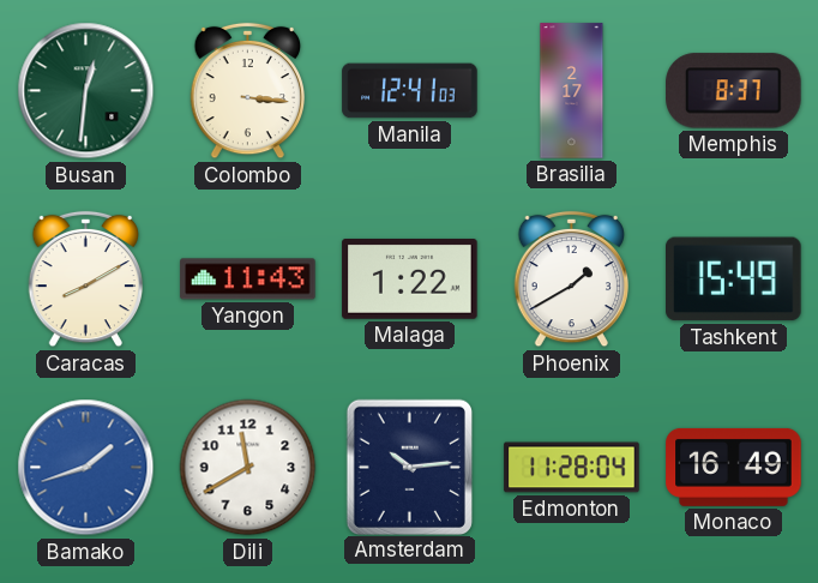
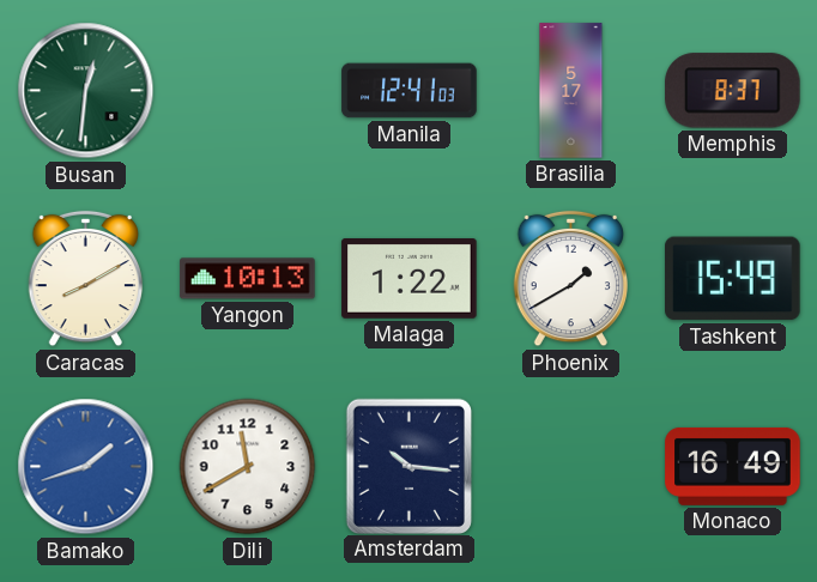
Colombo: 3:16 -> none
Brasilia: 2:17 -> 5:17
Yangon: 11:43 -> 10:13
Amsterdam: 10:14 -> 10:16
Edmonton: 11:28 -> none
